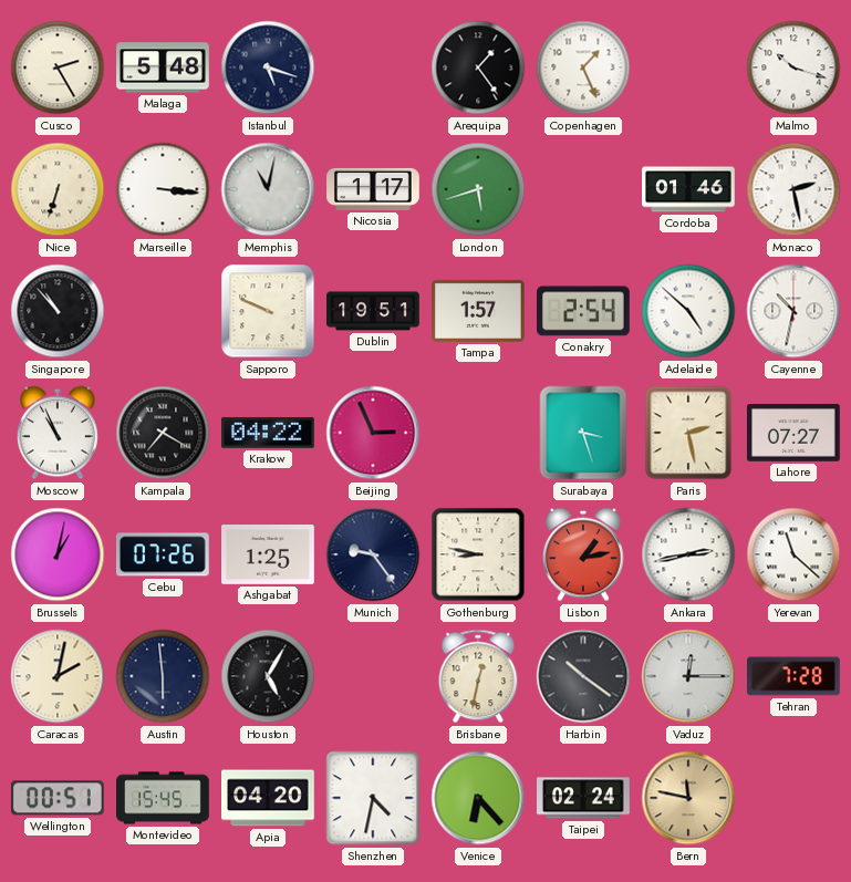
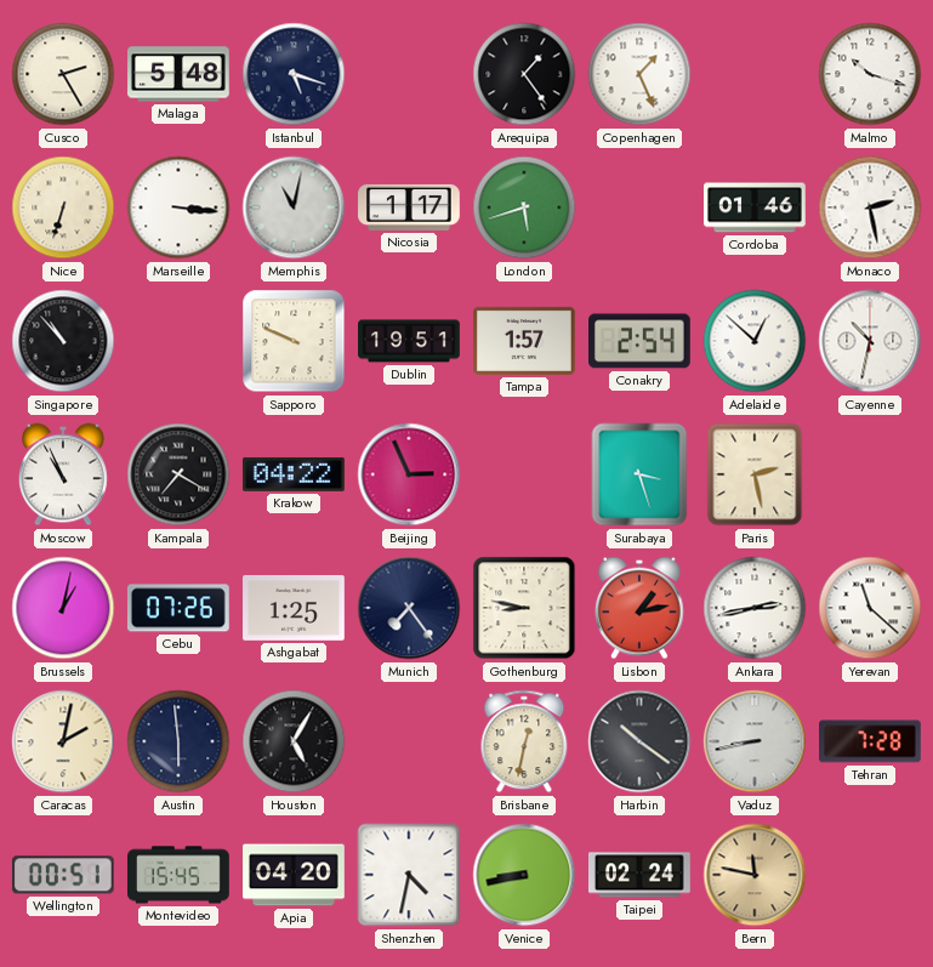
Adelaide: 4:52 -> 12:52
Lahore: 07:27 -> none
Munich: 9:24 -> 7:24
Vaduz: 12:15 -> 8:43
Venice: 6:23 -> 8:43
